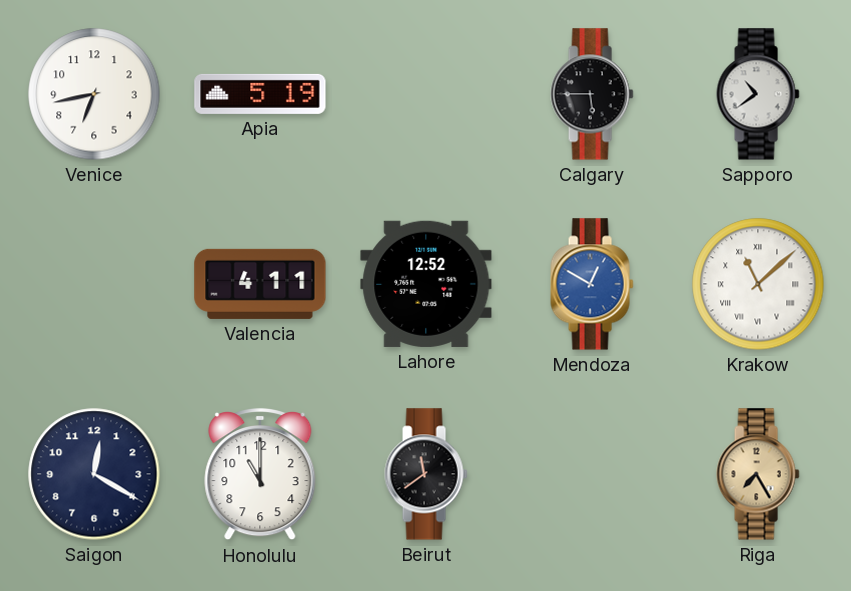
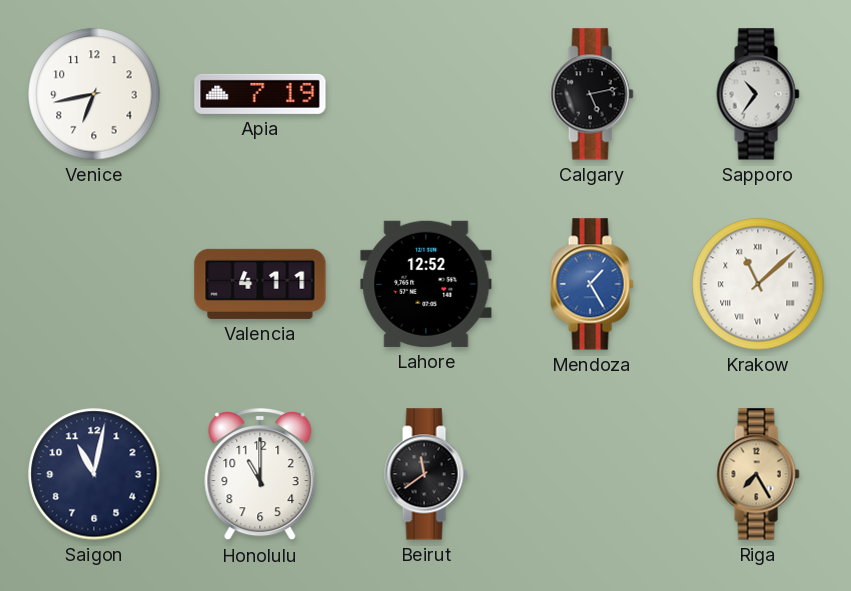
Apia: 5:19 -> 7:19
Calgary: 5:45 -> 5:13
Sapporo: 10:39 -> 10:36
Mendoza: 12:50 -> 1:25
Saigon: 12:20 -> 11:02
